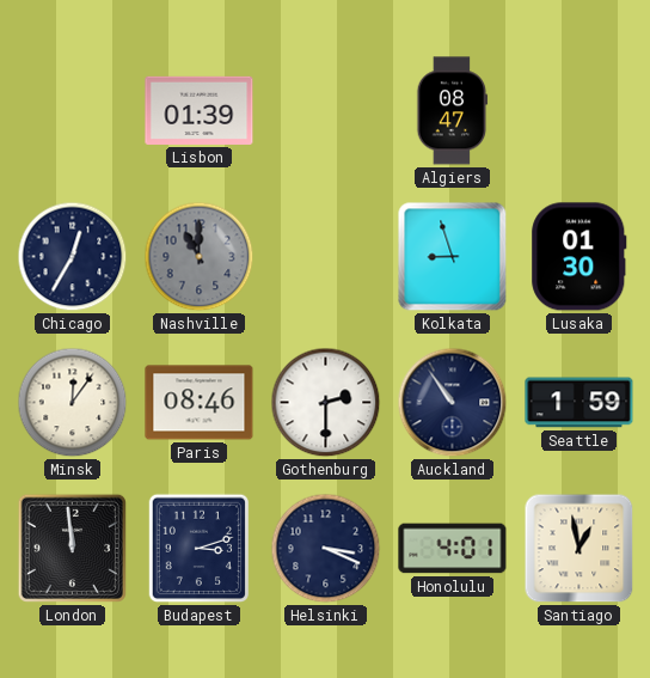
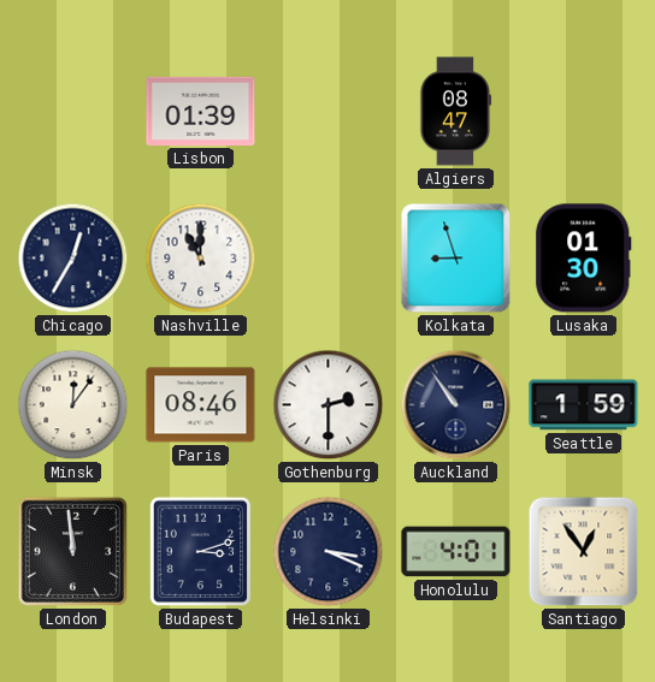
Nashville dial: grey -> white
Santiago: 12:58 -> 12:54
